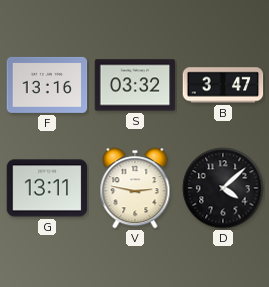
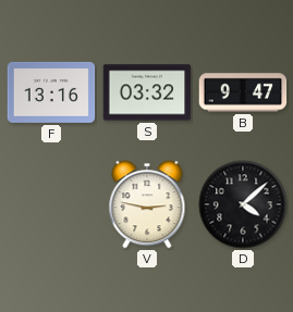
B: 3:47 -> 9:47
G: 13:11 -> none
